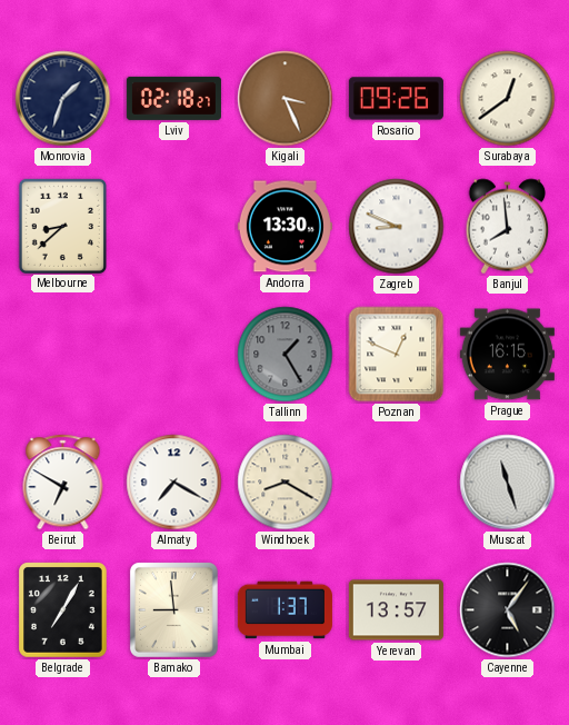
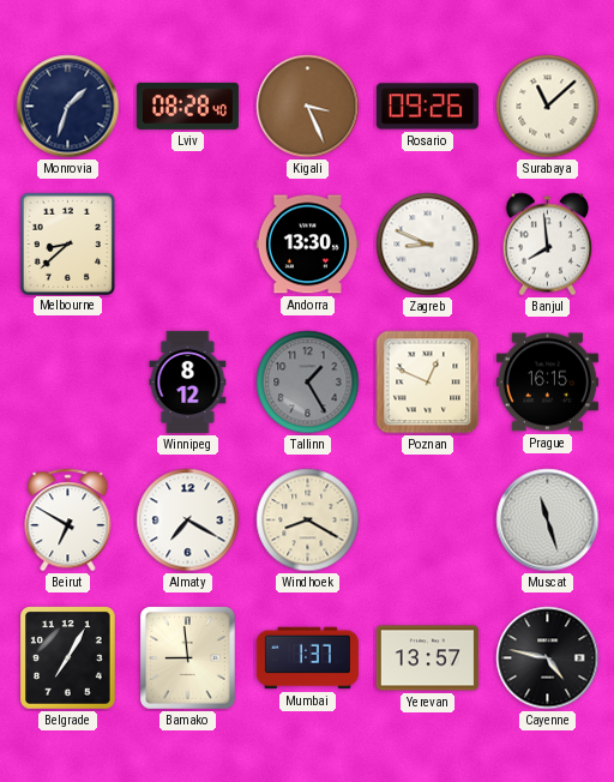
Lviv: 02:18 -> 08:28
Surabaya: 12:39 -> 11:08
Winnipeg: none -> 8:12
Cayenne: 5:06 -> 4:47
